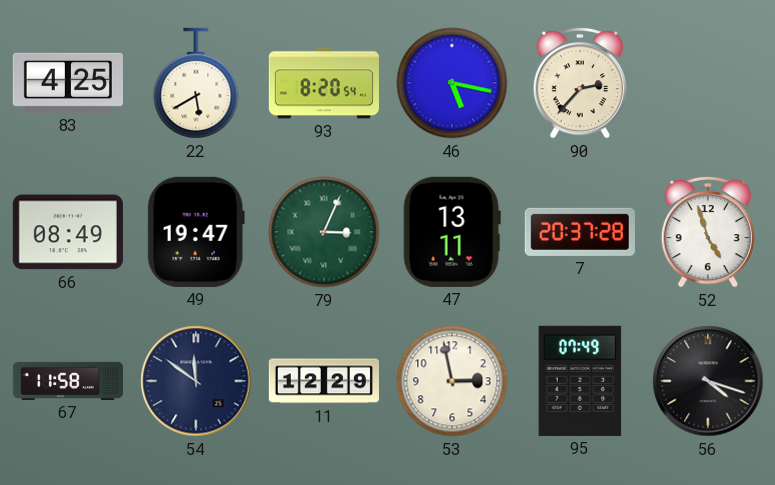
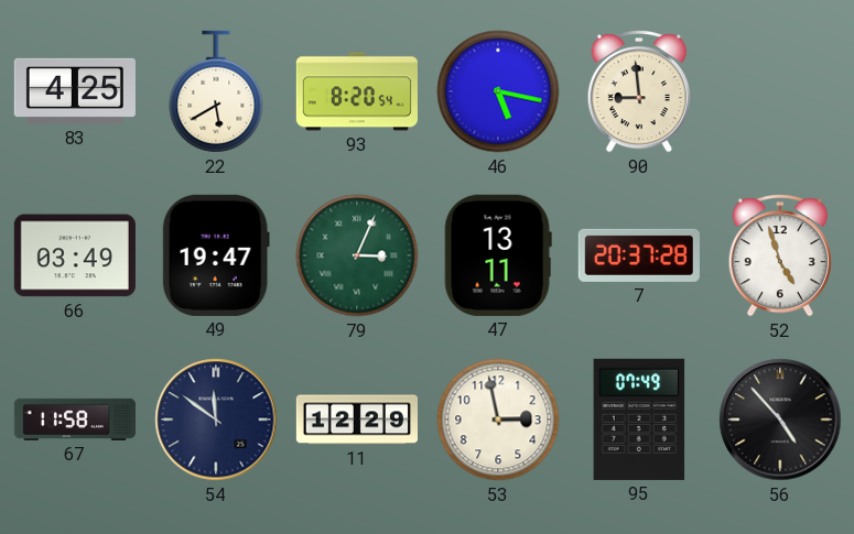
90: 2:37 -> 8:59
66: 08:49 -> 03:49
56: 4:18 -> 4:53
